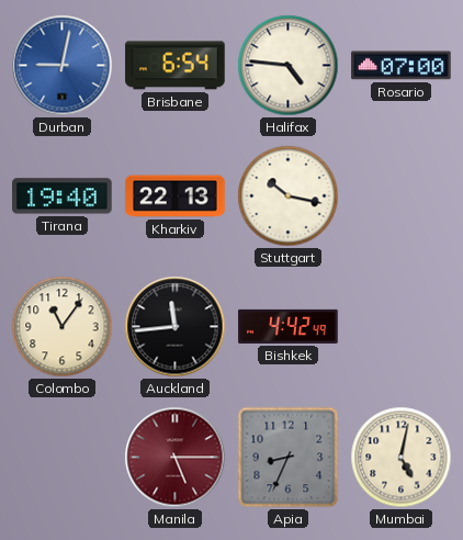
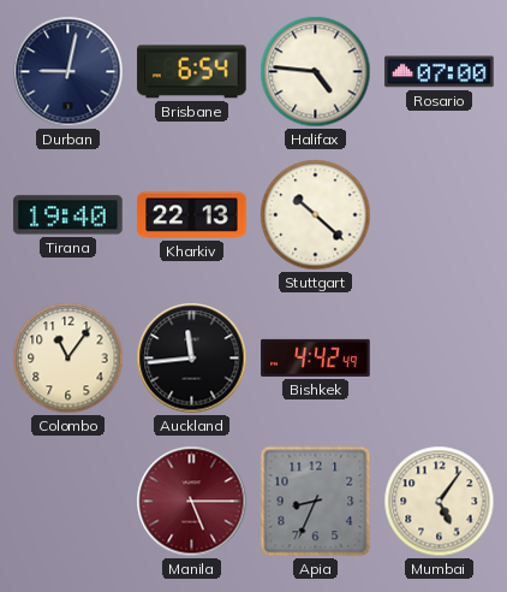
Durban dial: blue -> navy
Stuttgart: 10:17 -> 10:22
Mumbai: 5:02 -> 5:06
